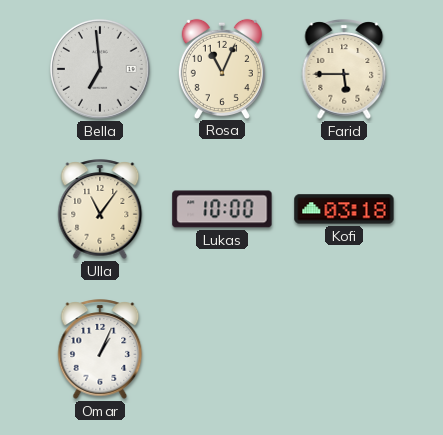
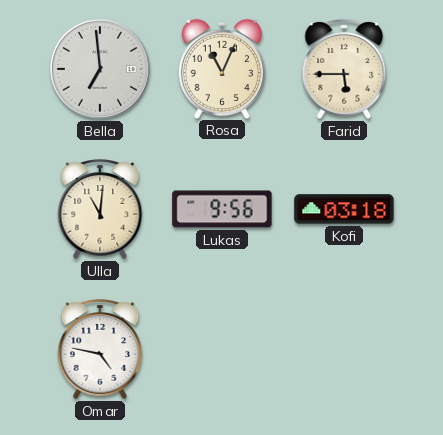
Ulla: 11:06 -> 11:01
Lukas: 10:00 -> 9:56
Omar: 1:04 -> 4:47
